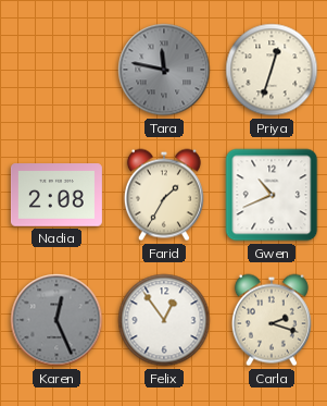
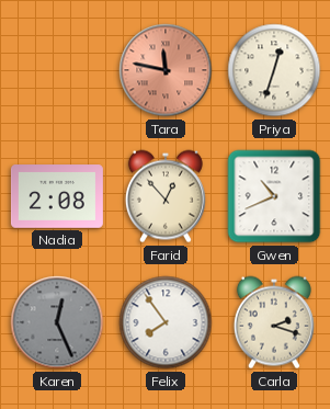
Tara dial: grey -> salmon
Farid: 1:35 -> 12:53
Felix: 12:54 -> 7:54
